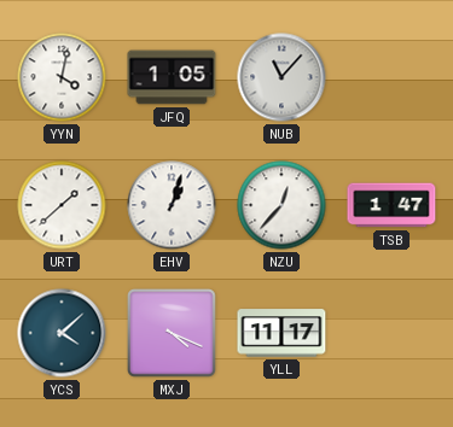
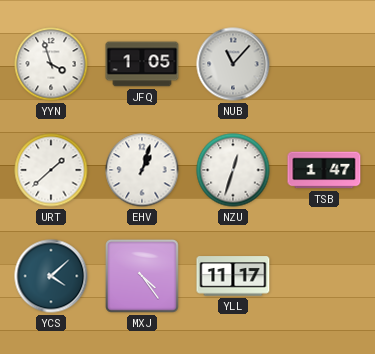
YYN: 4:02 -> 3:57
NZU: 12:37 -> 12:33
MXJ: 4:19 -> 4:24
